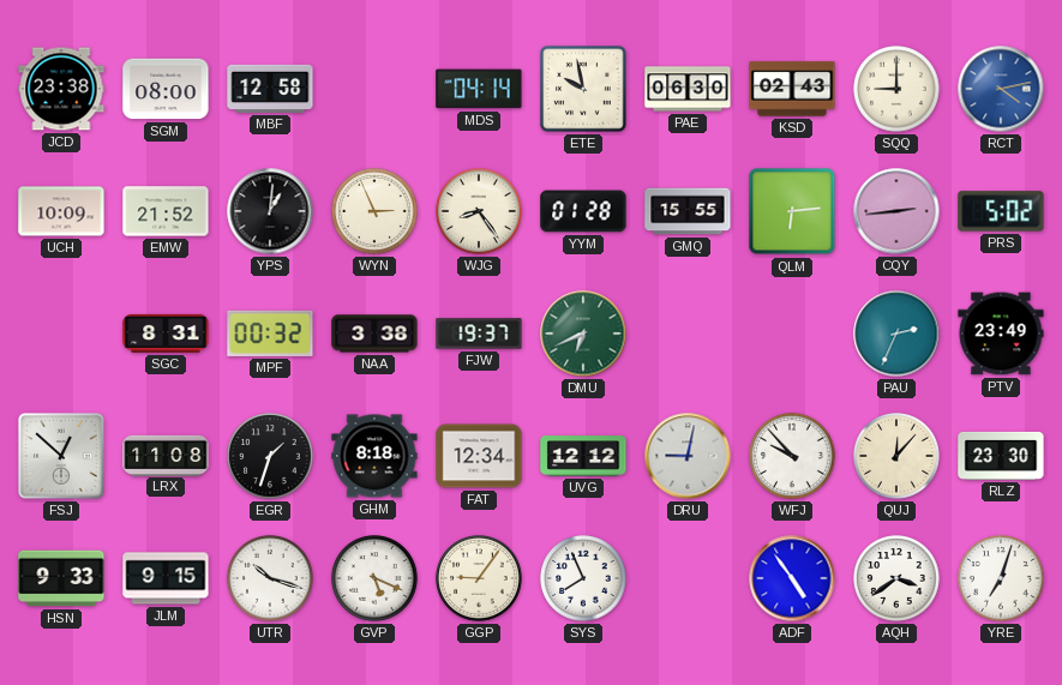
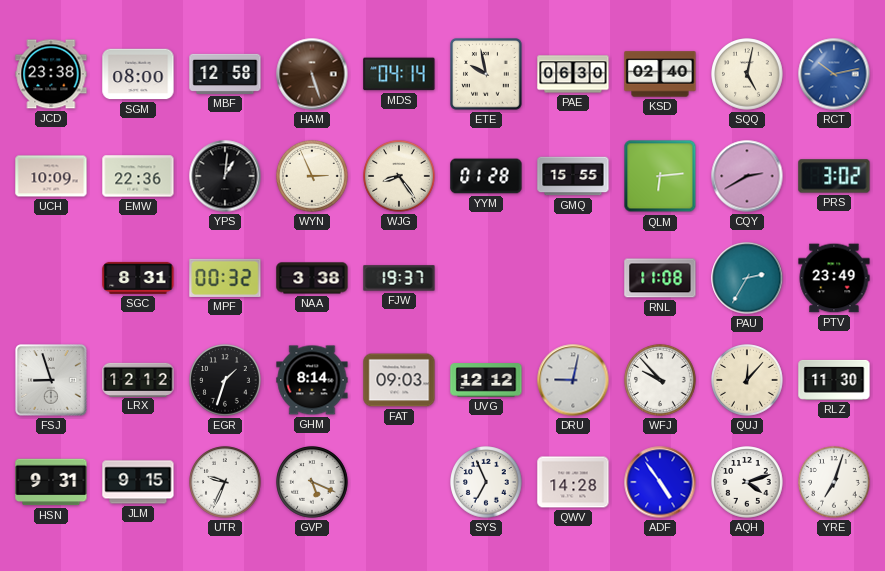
HAM: none -> 5:27
KSD: 02:43 -> 02:40
SQQ: 9:00 -> 5:02
RCT: 4:13 -> 10:13
EMW: 21:52 -> 22:36
CQY: 2:44 -> 2:40
PRS: 5:02 -> 3:02
DMU: 6:41 -> none
RNL: none -> 11:08
PAU: 2:34 -> 2:35
FSJ: 12:52 -> 8:57
LRX: 11:08 -> 12:12
GHM: 8:18 -> 8:14
FAT: 12:34 -> 09:03
RLZ: 23:30 -> 11:30
HSN: 9:33 -> 9:31
UTR: 10:18 -> 9:34
GGP: 9:06 -> none
SYS: 7:56 -> 6:56
QWV: none -> 14:28
AQH: 3:39 -> 4:12
